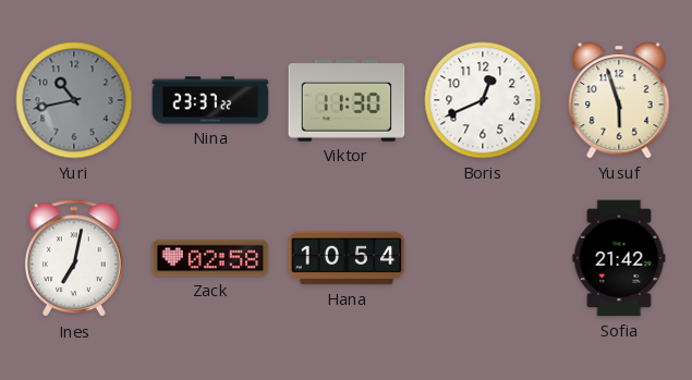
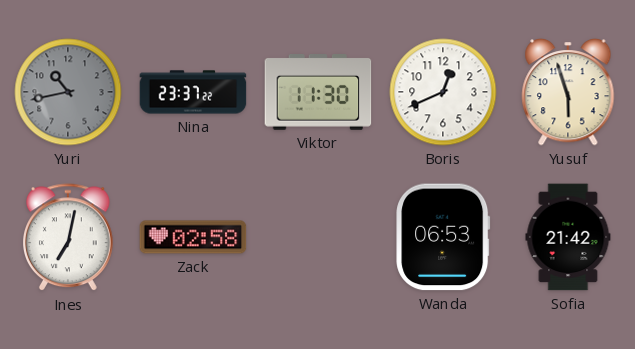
Hana: 10:54 -> none
Wanda: none -> 06:53
